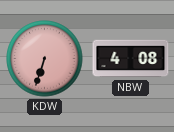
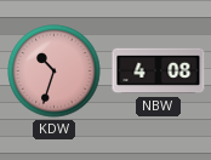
KDW: 6:33 -> 10:33
